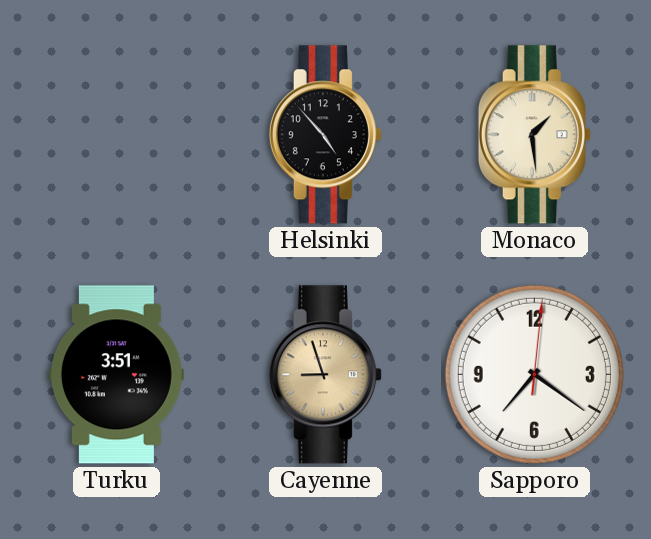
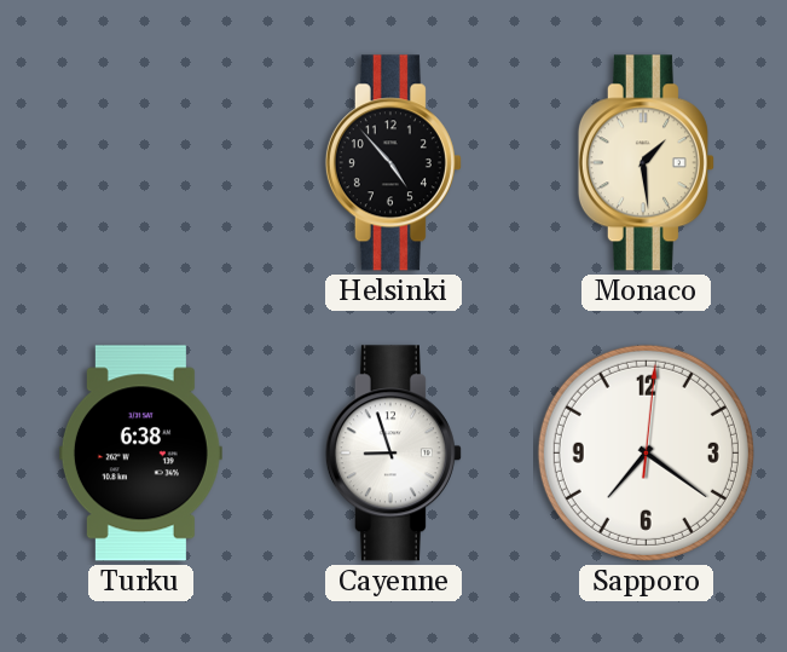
Turku: 3:51 -> 6:38
Cayenne dial: champagne -> white
